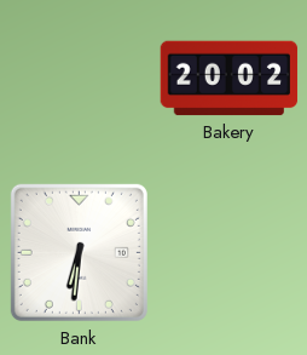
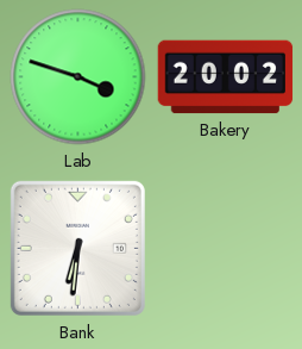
Lab: none -> 3:48
